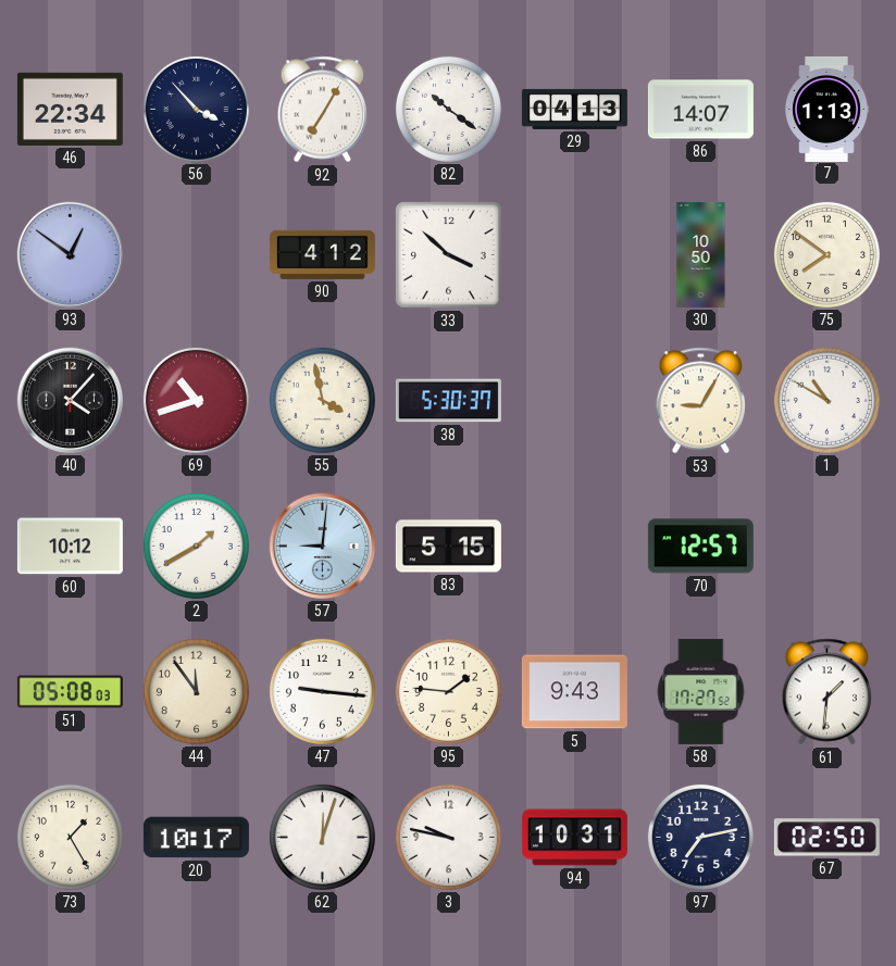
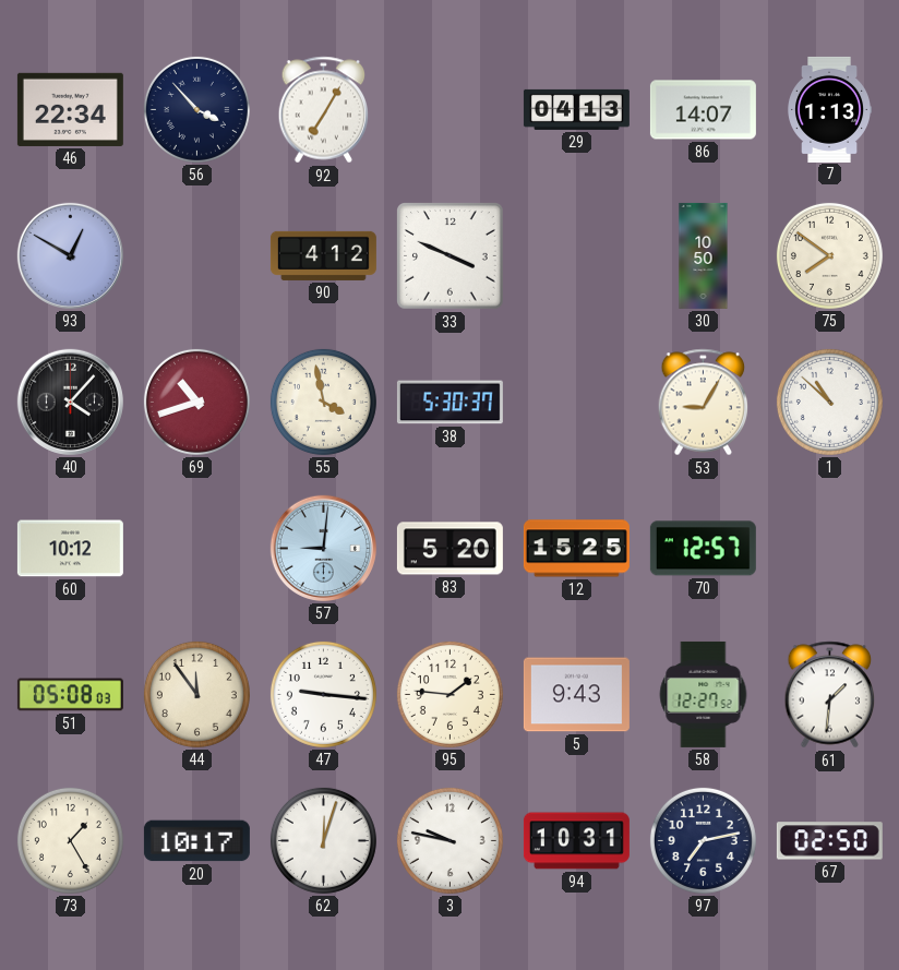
82: 10:21 -> none
93: 12:51 -> 12:50
33: 3:52 -> 3:49
1: 10:50 -> 10:52
2: 1:40 -> none
83: 5:15 -> 5:20
12: none -> 15:25
58: 17:27 -> 12:27
